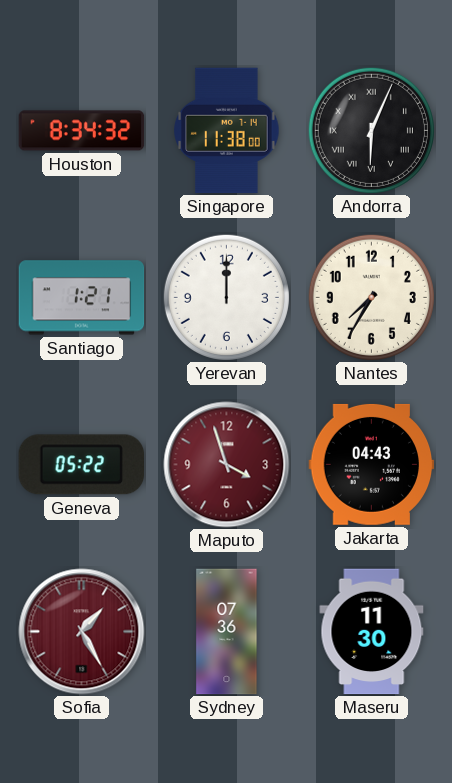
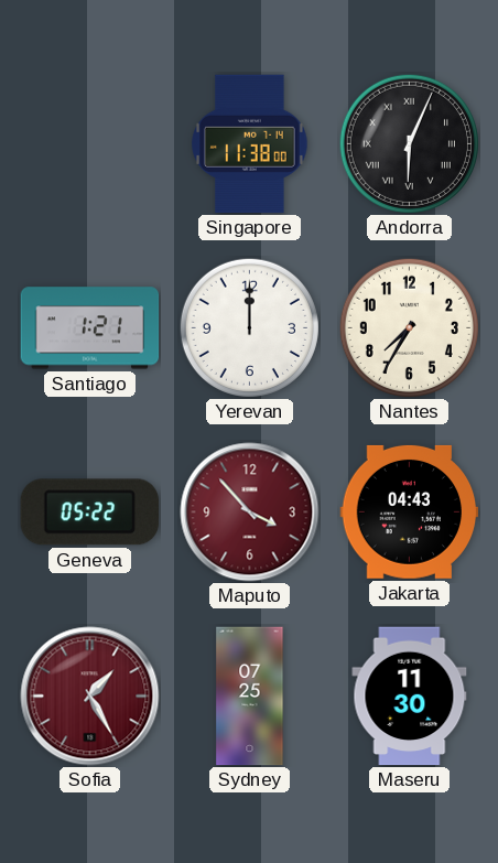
Houston: 8:34 -> none
Maputo: 3:57 -> 3:53
Sydney: 07:36 -> 07:25
